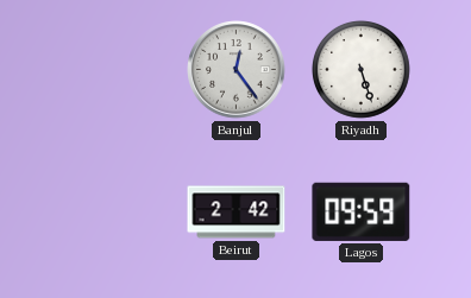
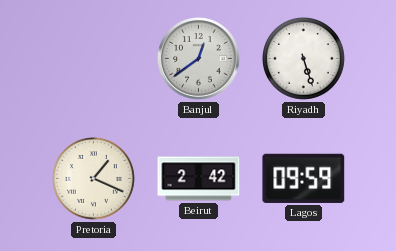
Banjul: 12:24 -> 12:39
Pretoria: none -> 1:19
